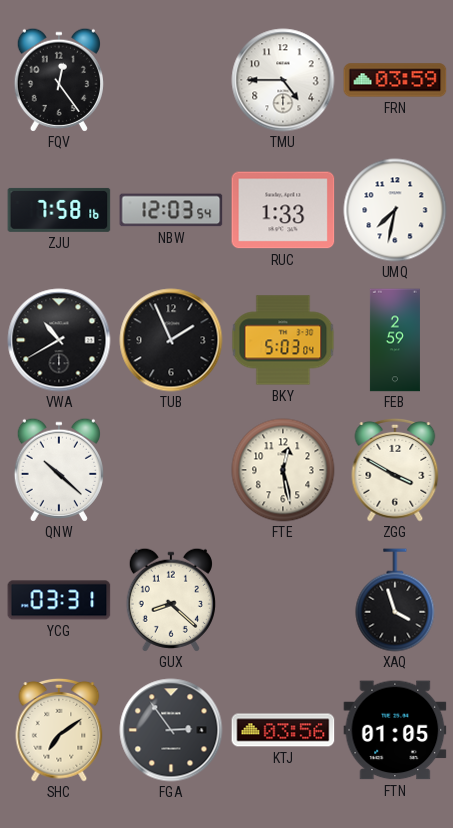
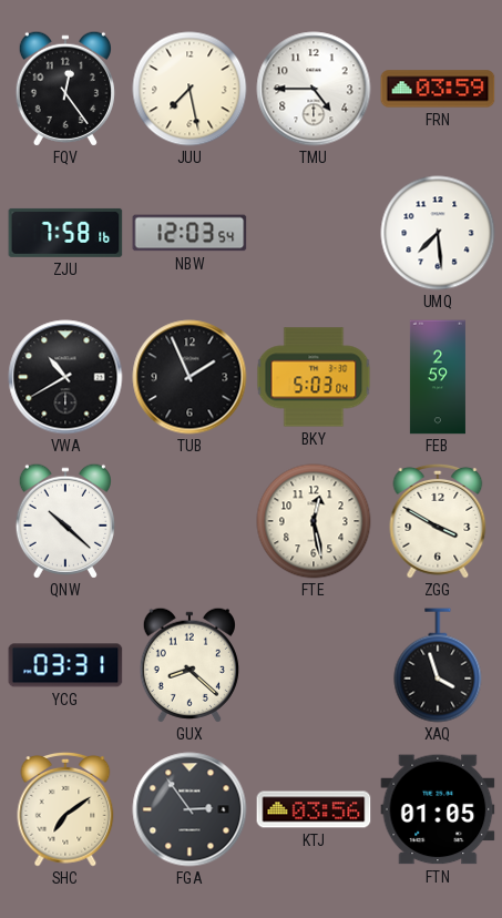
JUU: none -> 7:28
RUC: 1:33 -> none
UMQ: 7:32 -> 7:29
